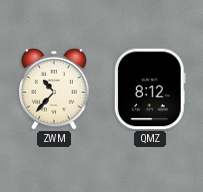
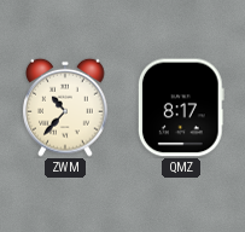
QMZ: 8:12 -> 8:17
